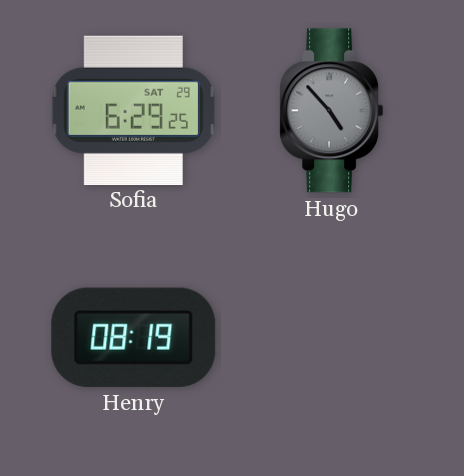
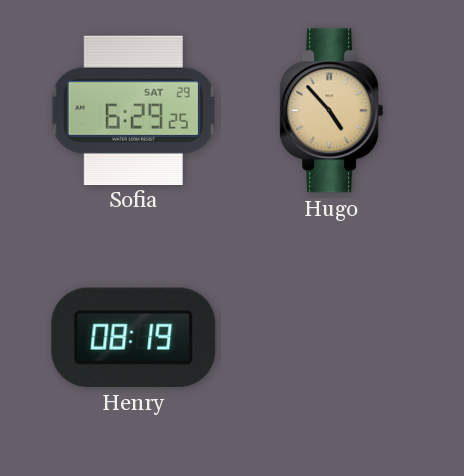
Hugo dial: grey -> champagne
